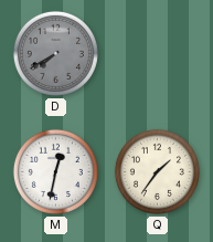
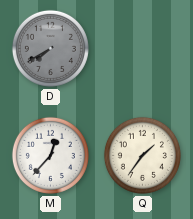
M: 12:32 -> 12:37
